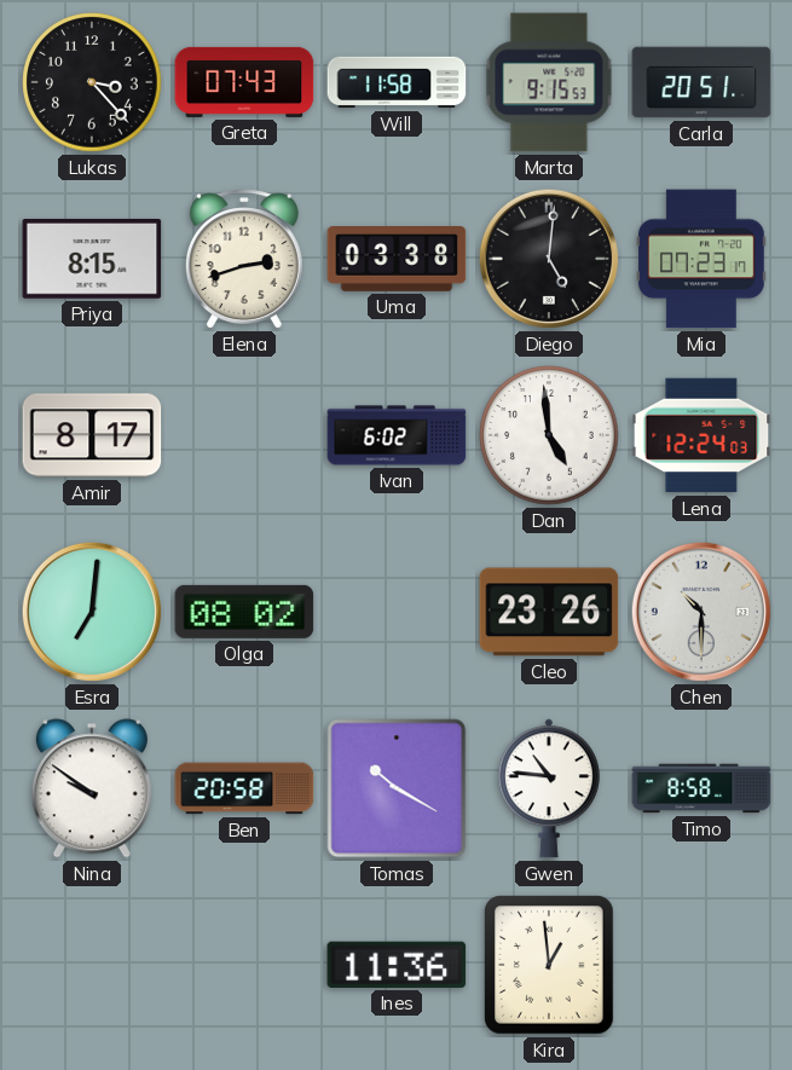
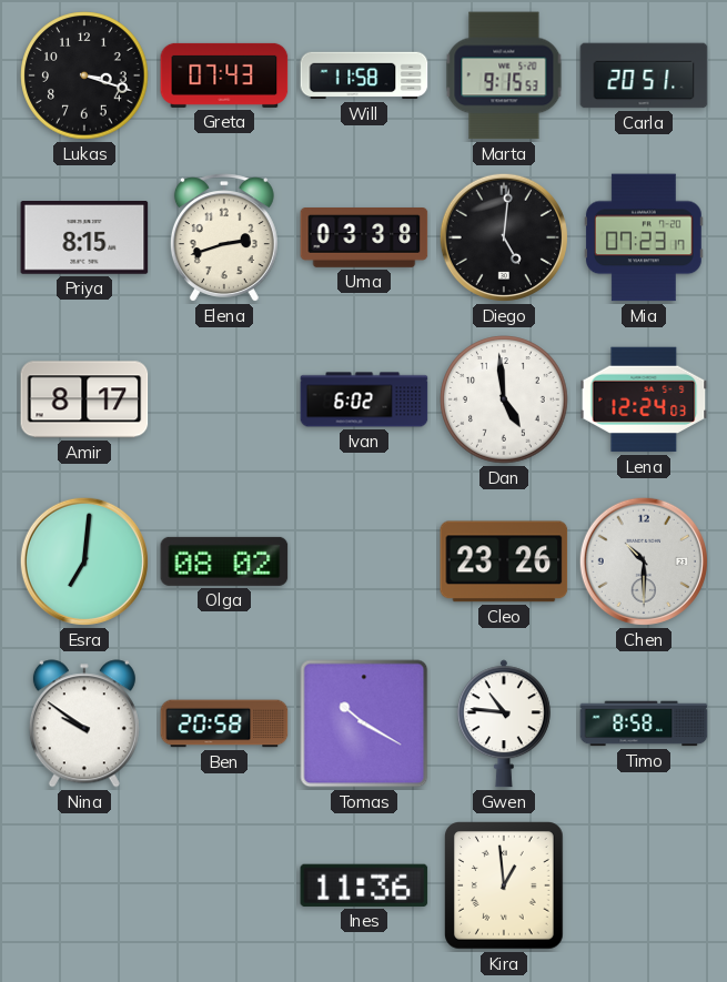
Lukas: 3:23 -> 3:18
